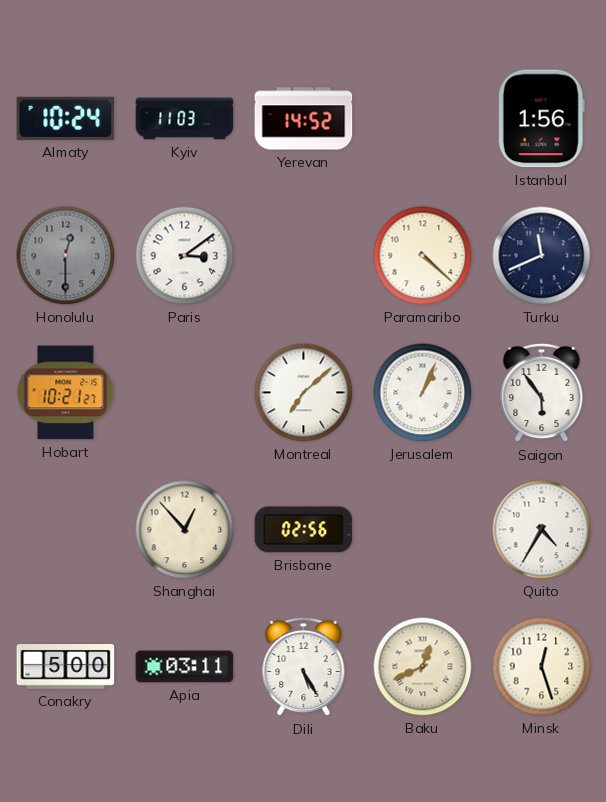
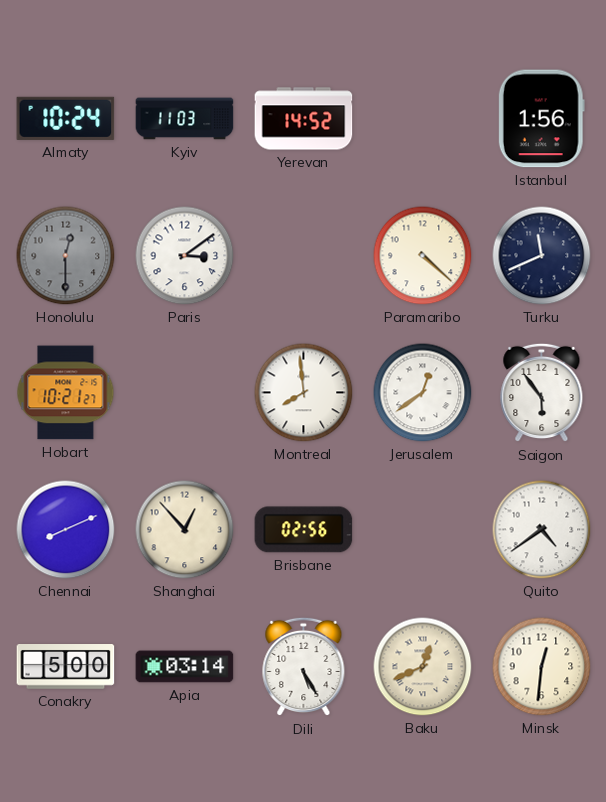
Montreal: 7:08 -> 7:59
Jerusalem: 1:04 -> 12:39
Chennai: none -> 8:11
Quito: 4:35 -> 4:39
Apia: 03:11 -> 03:14
Minsk: 12:27 -> 12:31
